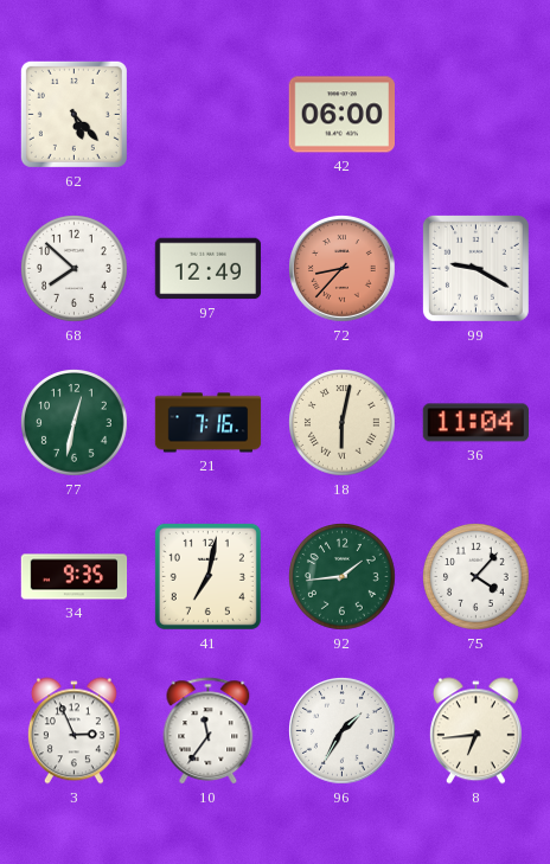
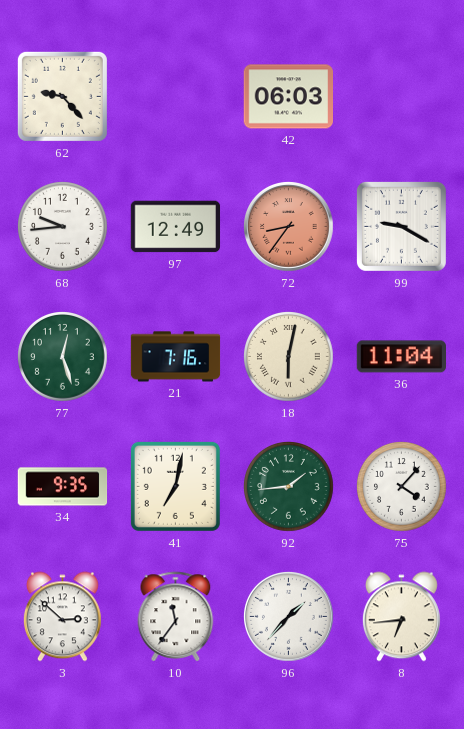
62: 5:23 -> 9:23
42: 06:00 -> 06:03
68: 7:52 -> 9:44
72: 8:37 -> 8:36
77: 12:32 -> 12:27
3: 2:56 -> 2:52
96: 1:35 -> 1:37
